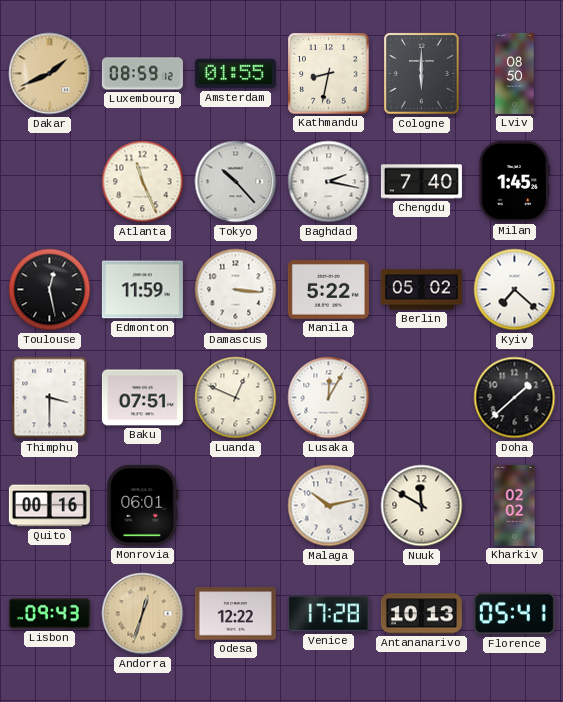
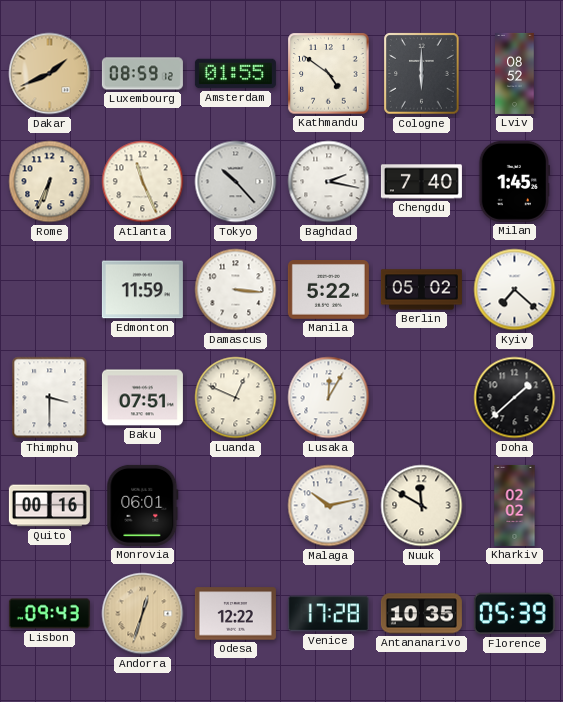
Kathmandu: 8:32 -> 4:51
Lviv: 08:50 -> 08:52
Rome: none -> 6:34
Toulouse: 12:28 -> none
Antananarivo: 10:13 -> 10:35
Florence: 05:41 -> 05:39
